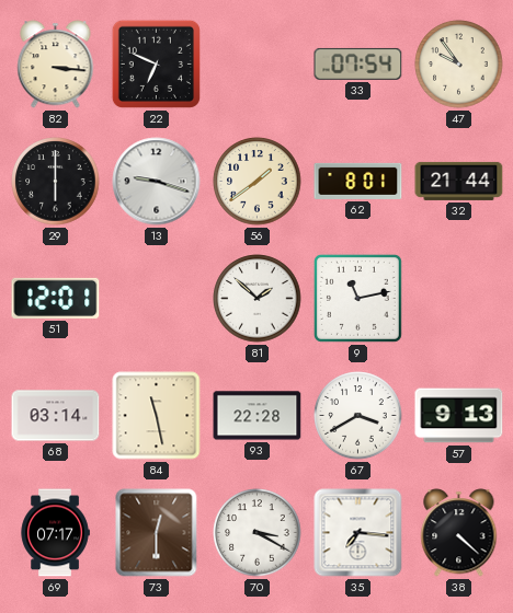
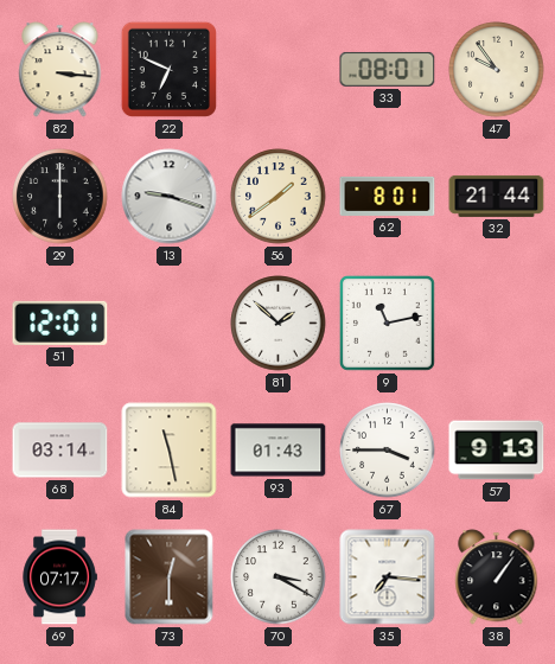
33: 07:54 -> 08:01
93: 22:28 -> 01:43
67: 3:40 -> 3:45
38: 4:22 -> 1:06
